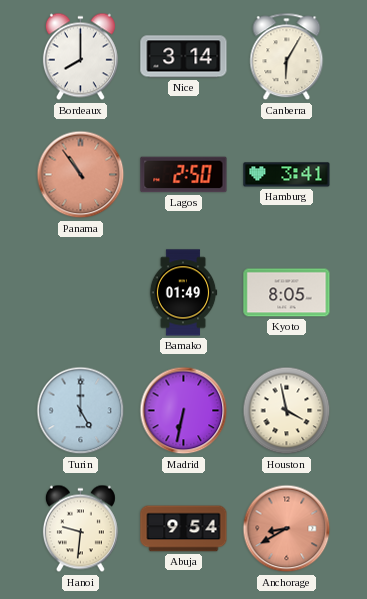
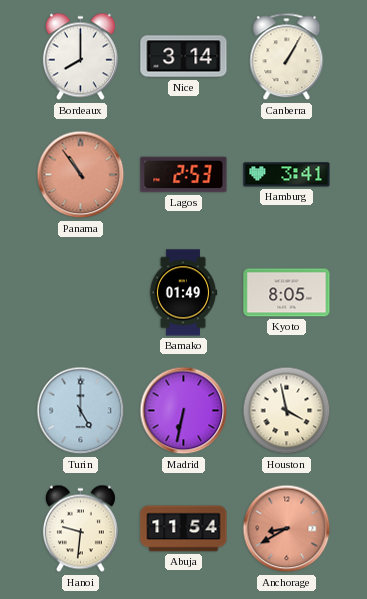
Canberra: 6:05 -> 1:05
Lagos: 2:50 -> 2:53
Abuja: 9:54 -> 11:54
